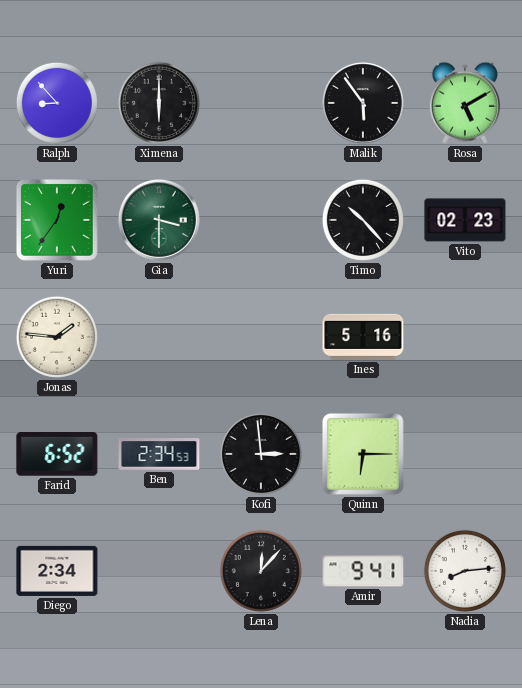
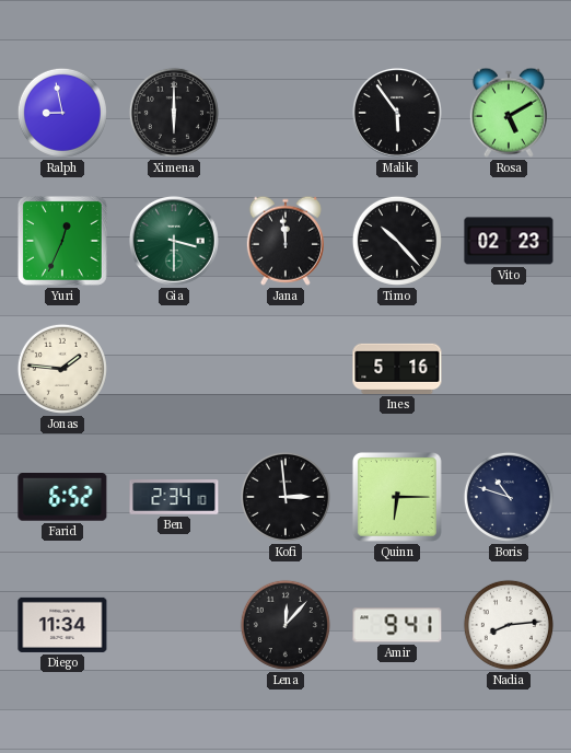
Ralph: 8:53 -> 8:58
Yuri: 12:36 -> 12:34
Jana: none -> 11:59
Ben: 2:34:53 -> 2:34:10
Boris: none -> 10:48
Diego: 2:34 -> 11:34
